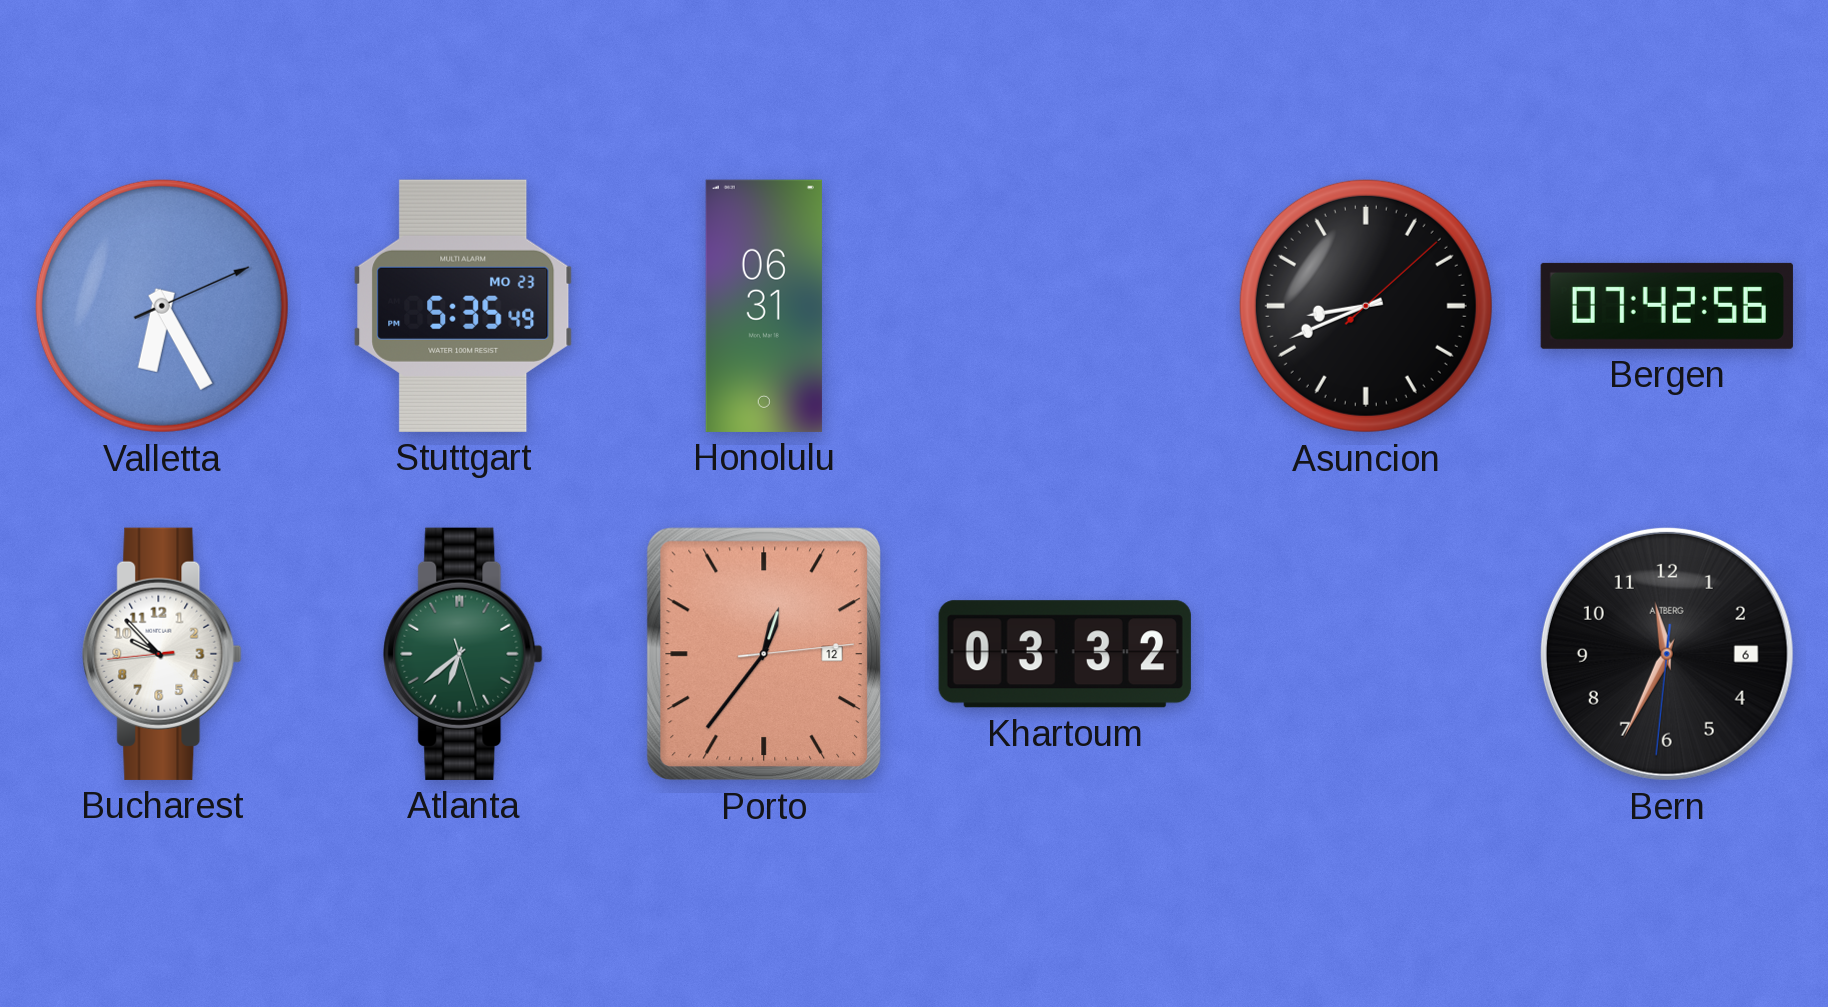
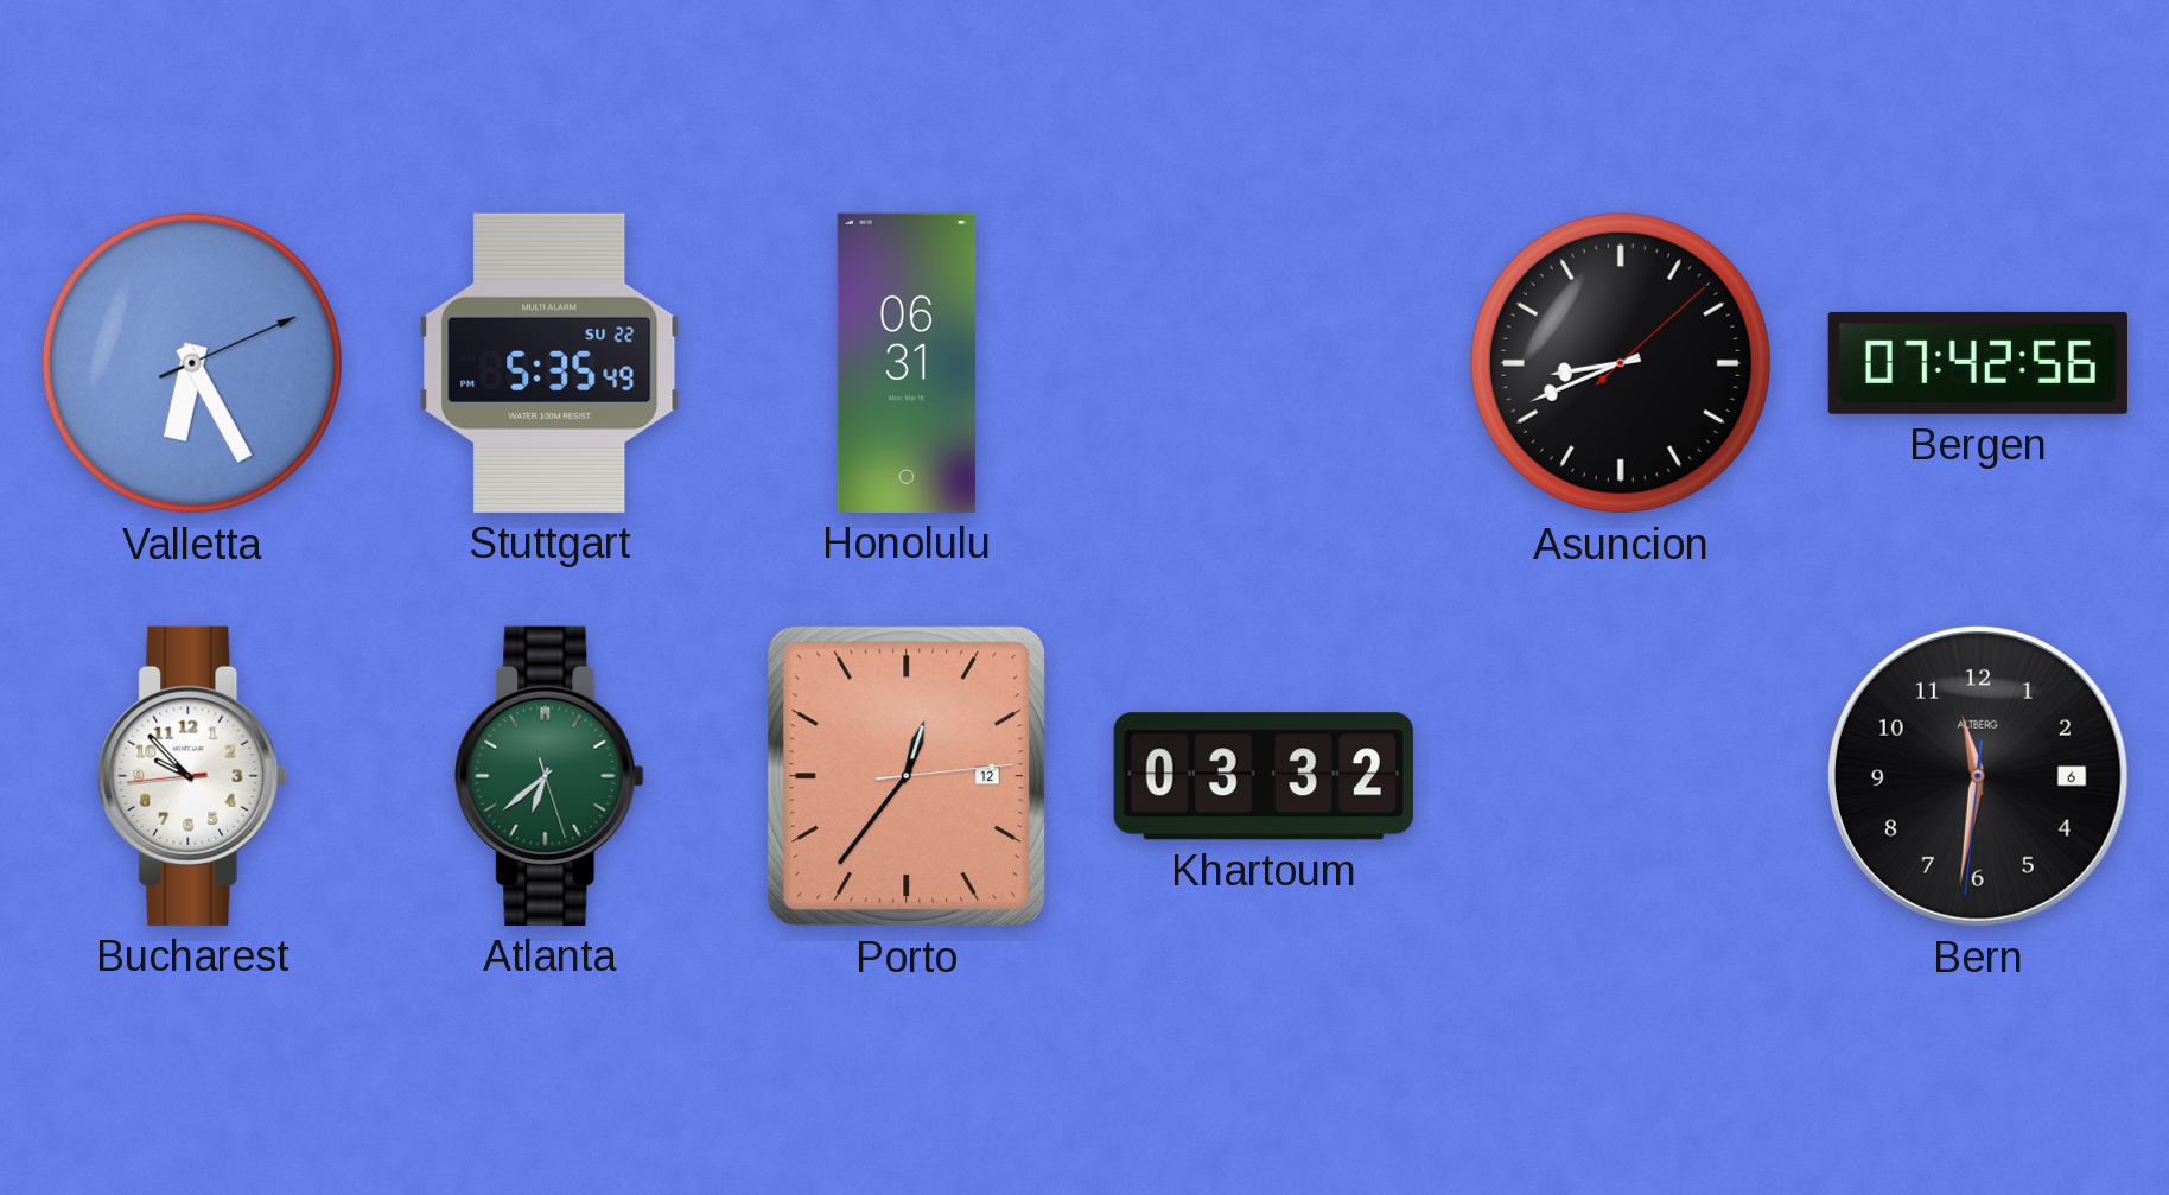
Stuttgart date: MO 23 -> SU 22
Bern: 11:34 -> 11:31
